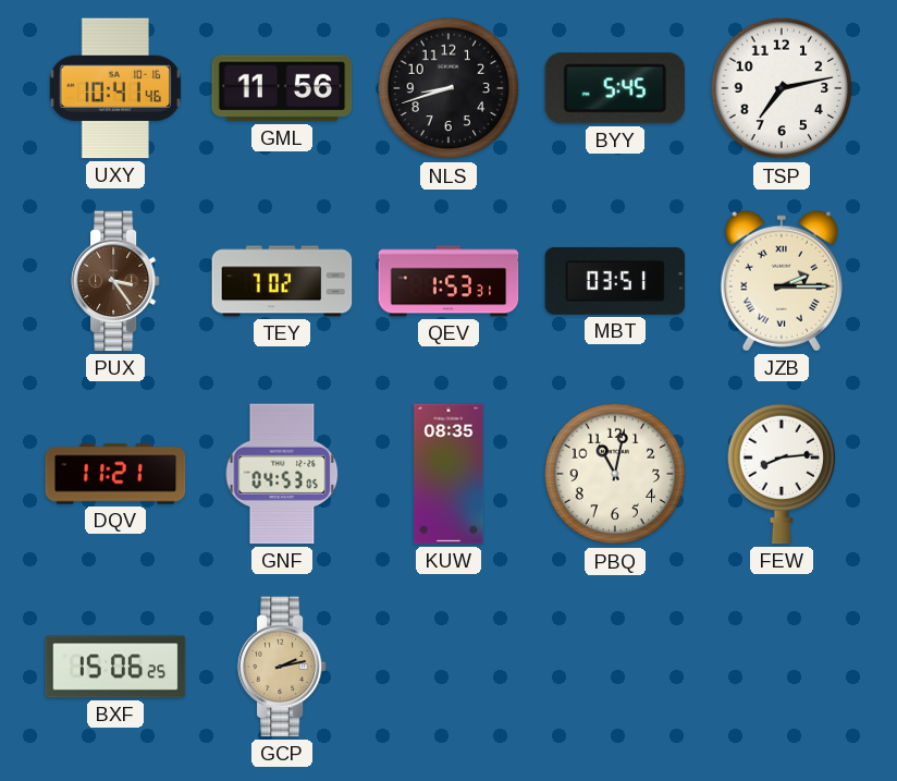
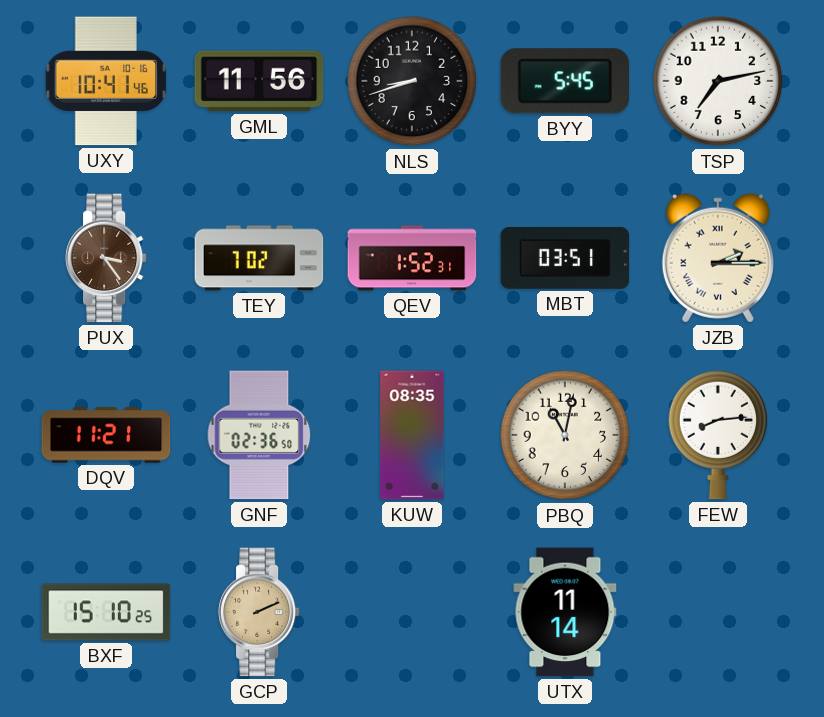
QEV: 1:53 -> 1:52
GNF: 04:53 -> 02:36
BXF: 15:06 -> 15:10
GCP: 2:13 -> 2:11
UTX: none -> 11:14
